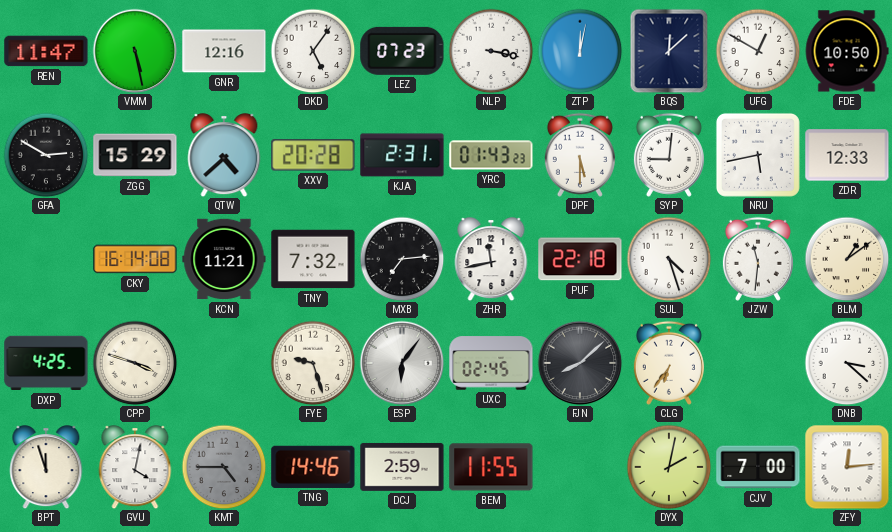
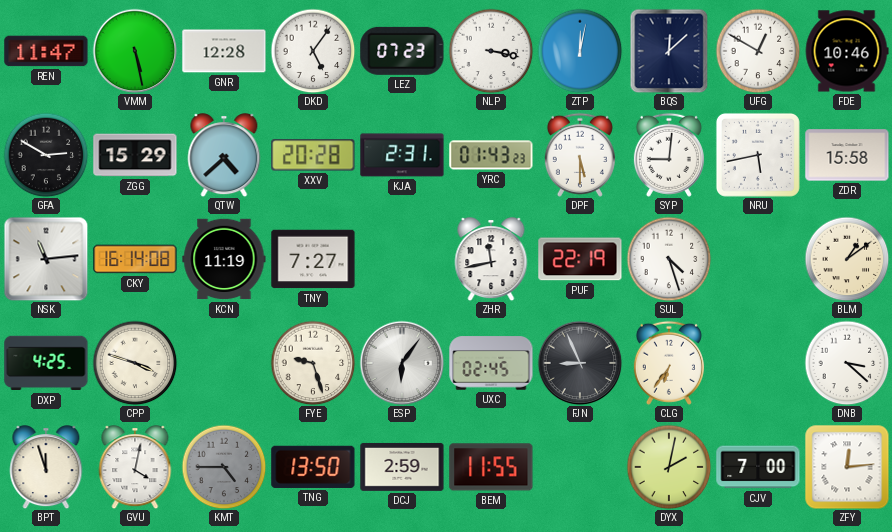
GNR: 12:16 -> 12:28
FDE: 10:50 -> 10:46
ZDR: 12:33 -> 15:58
NSK: none -> 11:14
KCN: 11:21 -> 11:19
TNY: 7:32 -> 7:27
MXB: 7:14 -> none
PUF: 22:18 -> 22:19
JZW: 11:31 -> none
FJN: 8:08 -> 8:56
TNG: 14:46 -> 13:50
